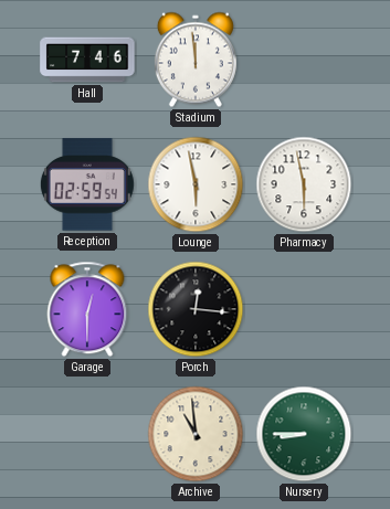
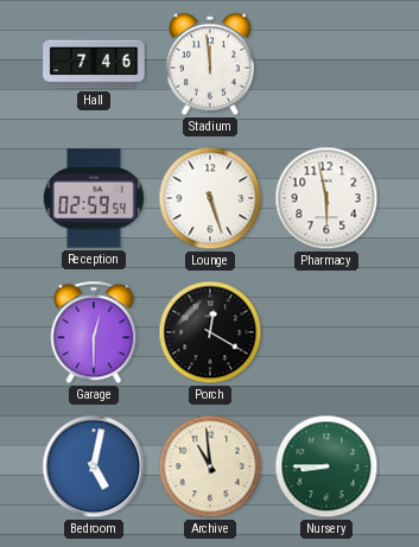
Lounge: 5:58 -> 5:27
Porch: 12:16 -> 12:20
Bedroom: none -> 5:02
